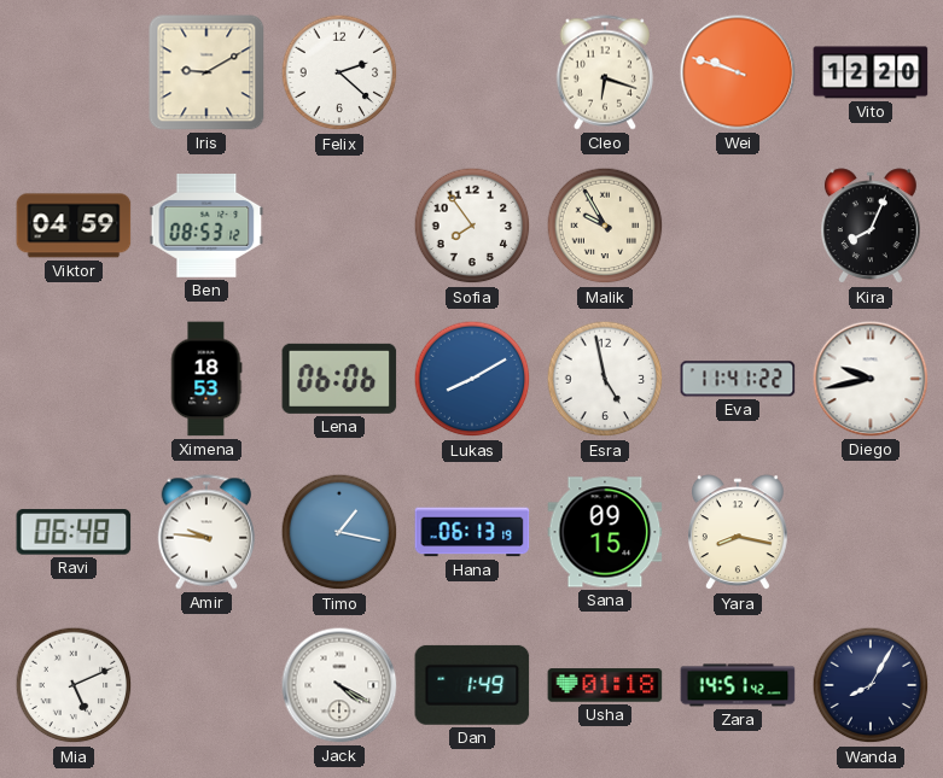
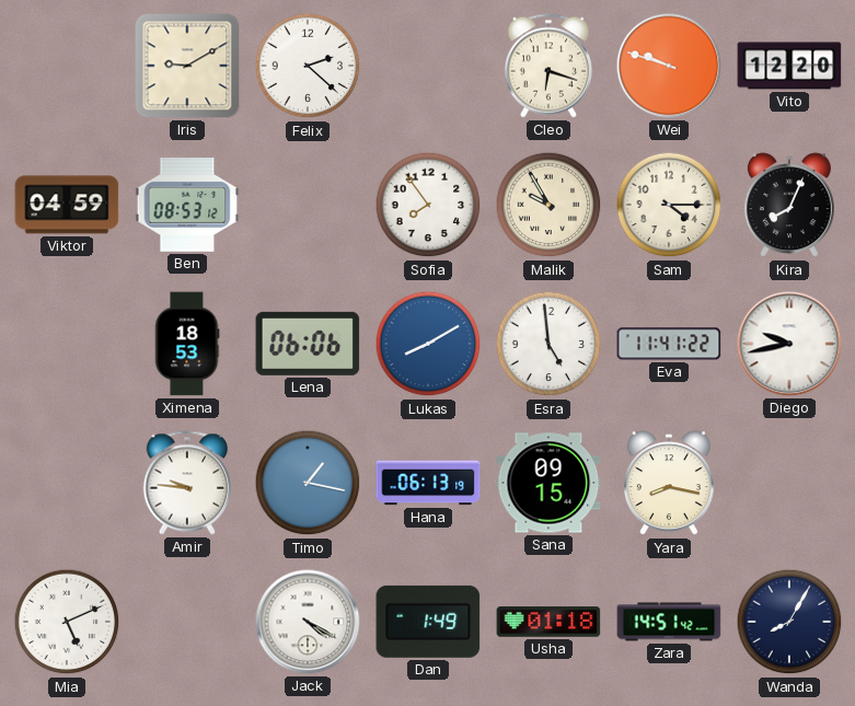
Sam: none -> 4:15
Esra: 4:58 -> 4:59
Ravi: 06:48 -> none
